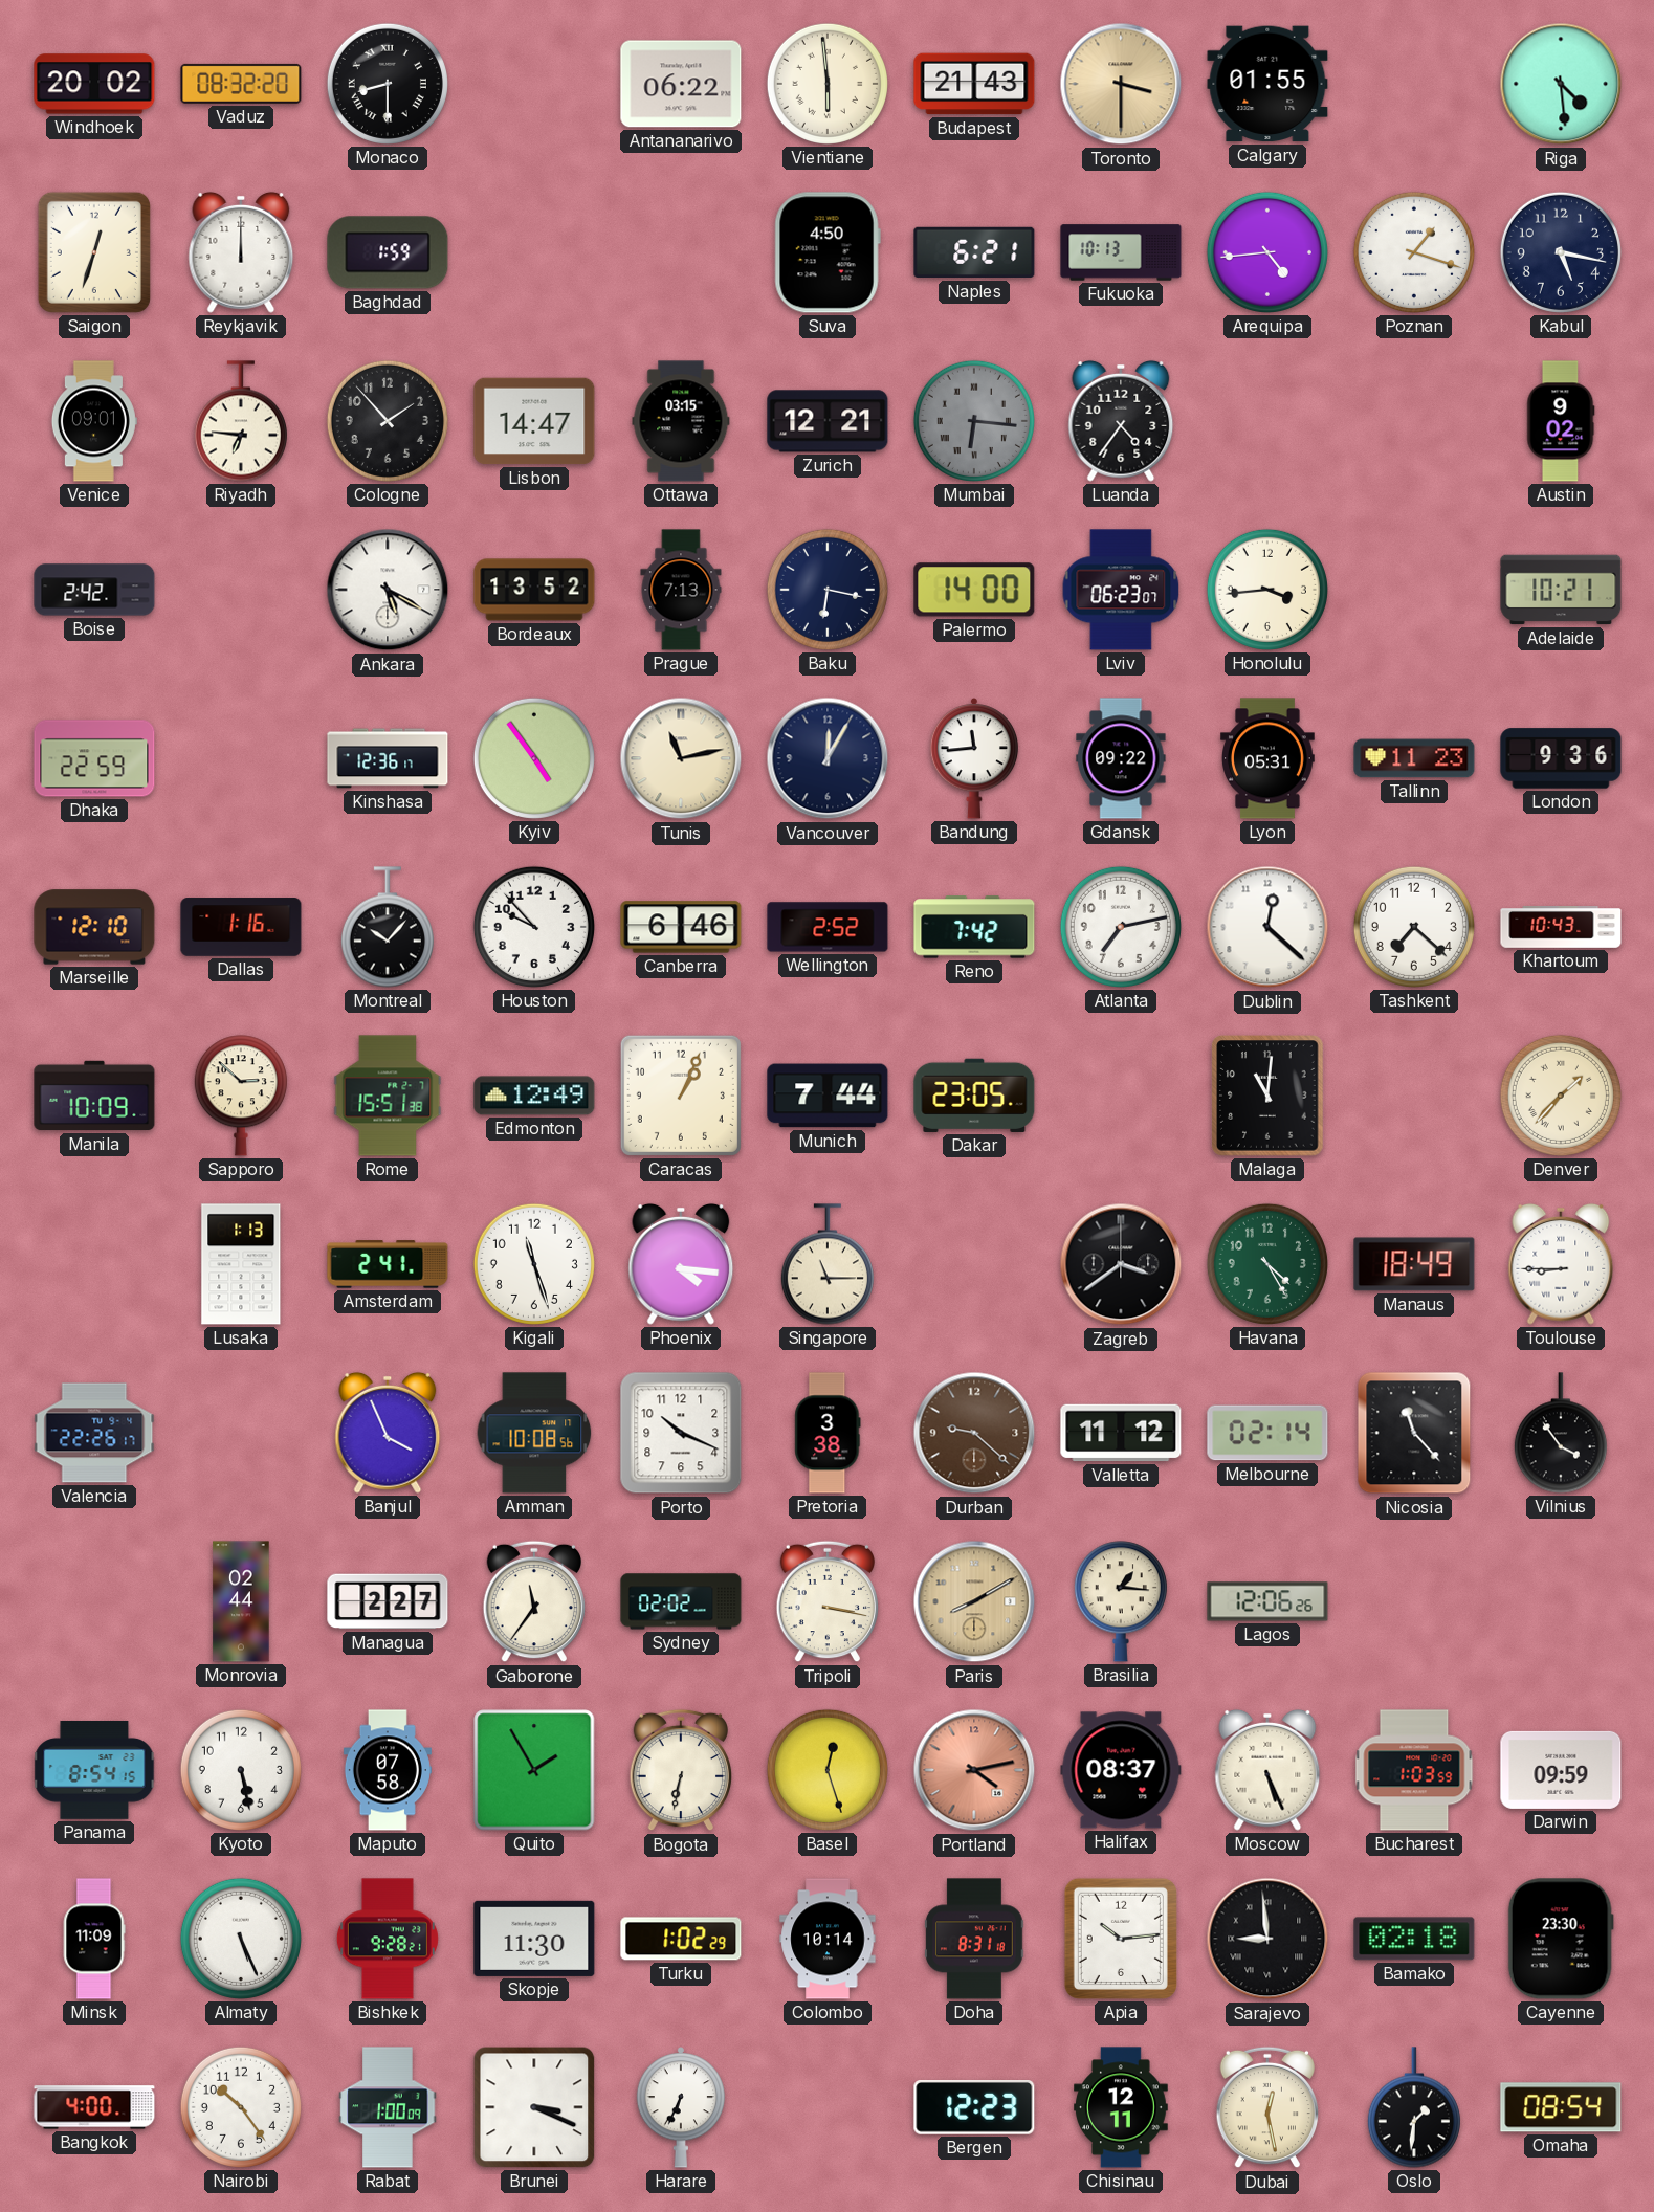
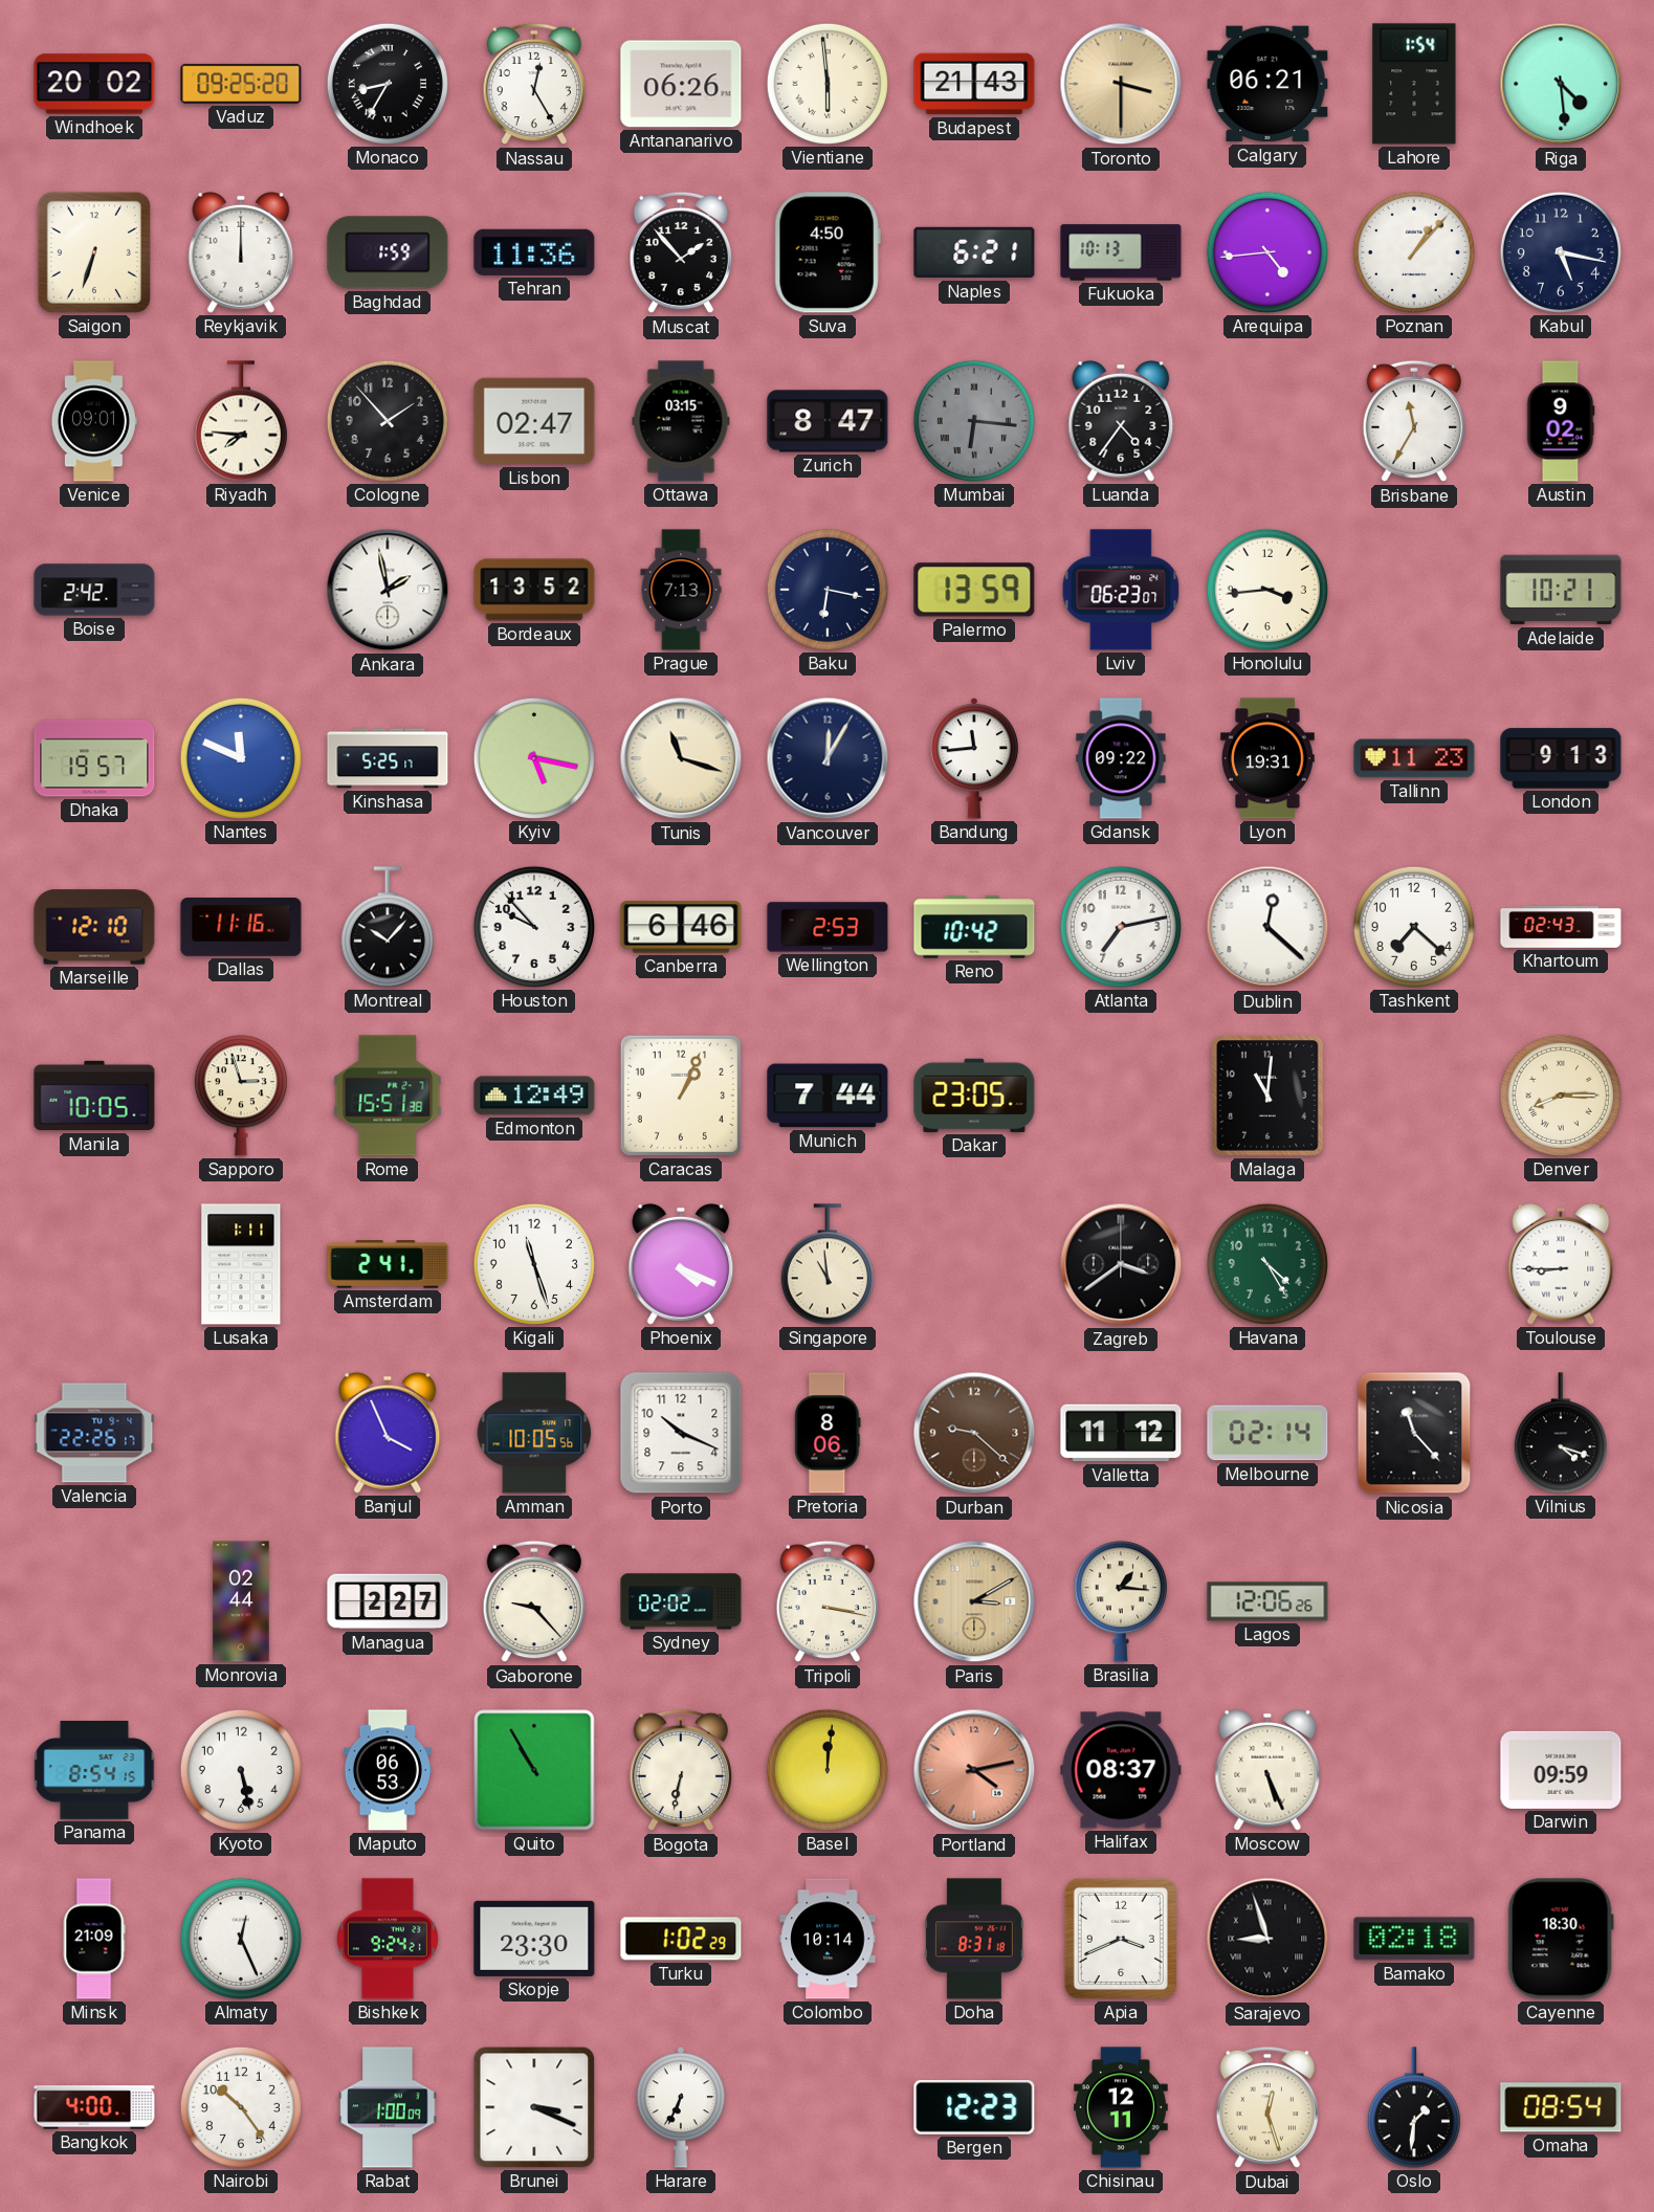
Vaduz: 08:32 -> 09:25
Monaco: 8:30 -> 8:35
Nassau: none -> 12:25
Antananarivo: 06:22 -> 06:26
Calgary: 01:55 -> 06:21
Lahore: none -> 1:54
Saigon: 12:33 -> 6:33
Tehran: none -> 11:36
Muscat: none -> 1:53
Poznan: 1:18 -> 1:07
Riyadh: 6:46 -> 7:46
Lisbon: 14:47 -> 02:47
Zurich: 12:21 -> 8:47
Brisbane: none -> 11:35
Ankara: 5:20 -> 1:58
Palermo: 14:00 -> 13:59
Dhaka: 22:59 -> 19:57
Nantes: none -> 11:49
Kinshasa: 12:36 -> 5:25
Kyiv: 4:54 -> 5:17
Tunis: 11:13 -> 11:18
Lyon: 05:31 -> 19:31
London: 9:36 -> 9:13
Dallas: 1:16 -> 11:16
Wellington: 2:52 -> 2:53
Reno: 7:42 -> 10:42
Khartoum: 10:43 -> 02:43
Manila: 10:09 -> 10:05
Sapporo: 2:52 -> 2:57
Denver: 1:37 -> 8:15
Lusaka: 1:13 -> 1:11
Phoenix: 4:16 -> 4:19
Singapore: 11:15 -> 10:59
Manaus: 18:49 -> none
Amman: 10:08 -> 10:05
Pretoria: 3:38 -> 8:06
Vilnius: 3:54 -> 4:18
Gaborone: 11:36 -> 9:23
Paris: 8:10 -> 3:10
Maputo: 07:58 -> 06:53
Quito: 1:55 -> 10:55
Basel: 12:27 -> 12:01
Bucharest: 1:03 -> none
Minsk: 11:09 -> 21:09
Almaty: 5:26 -> 12:26
Bishkek: 9:28 -> 9:24
Skopje: 11:30 -> 23:30
Apia: 10:14 -> 3:41
Sarajevo: 8:59 -> 8:57
Cayenne: 23:30 -> 18:30
Dubai: 12:28 -> 12:27
